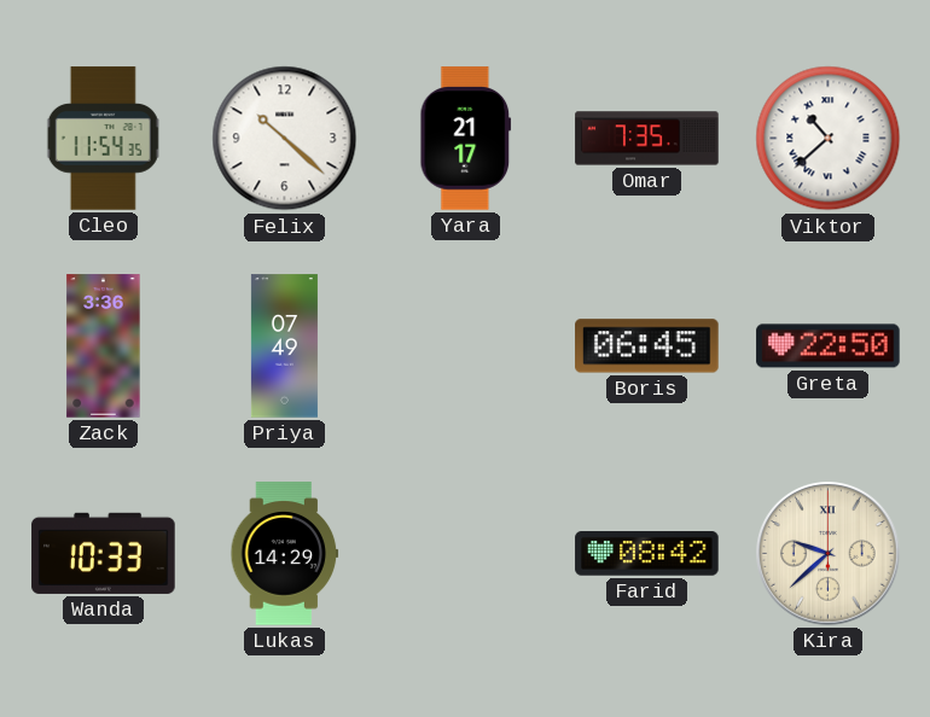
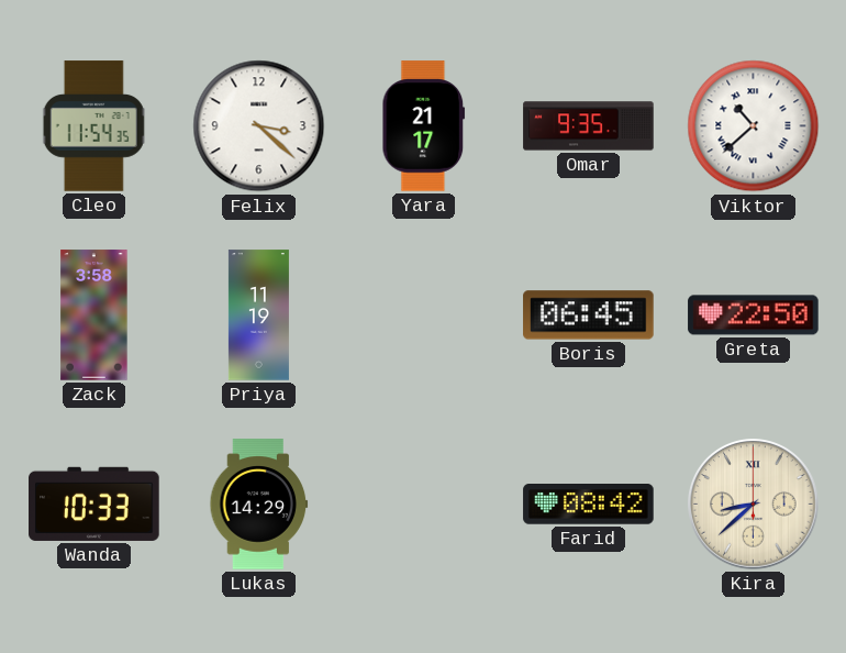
Felix: 10:22 -> 3:22
Omar: 7:35 -> 9:35
Zack: 3:36 -> 3:58
Priya: 07:49 -> 11:19
Kira: 9:38 -> 8:38
